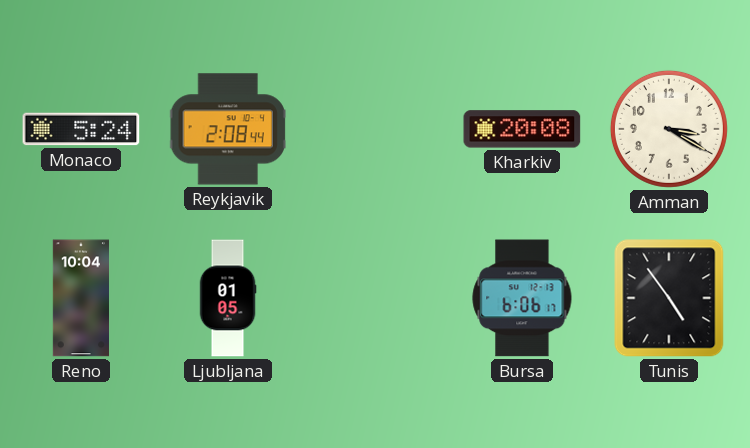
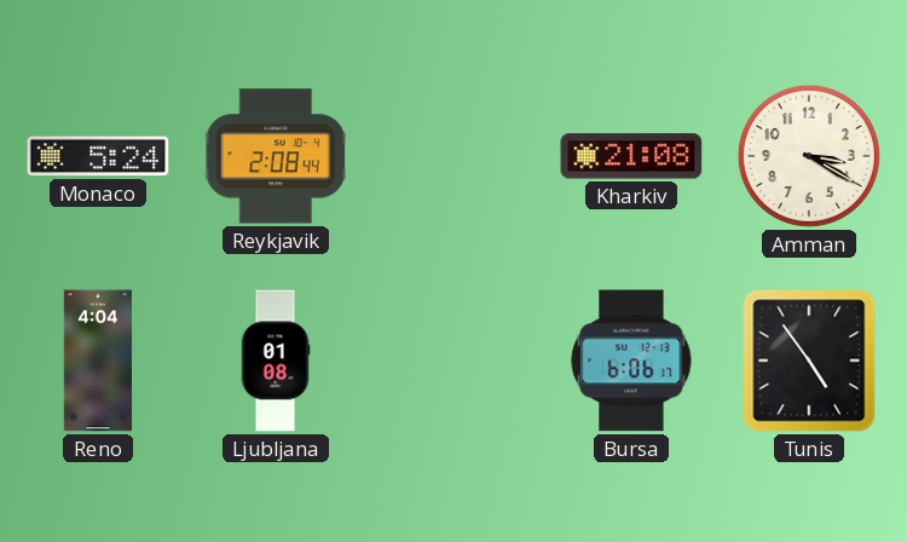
Kharkiv: 20:08 -> 21:08
Reno: 10:04 -> 4:04
Ljubljana: 01:05 -> 01:08
